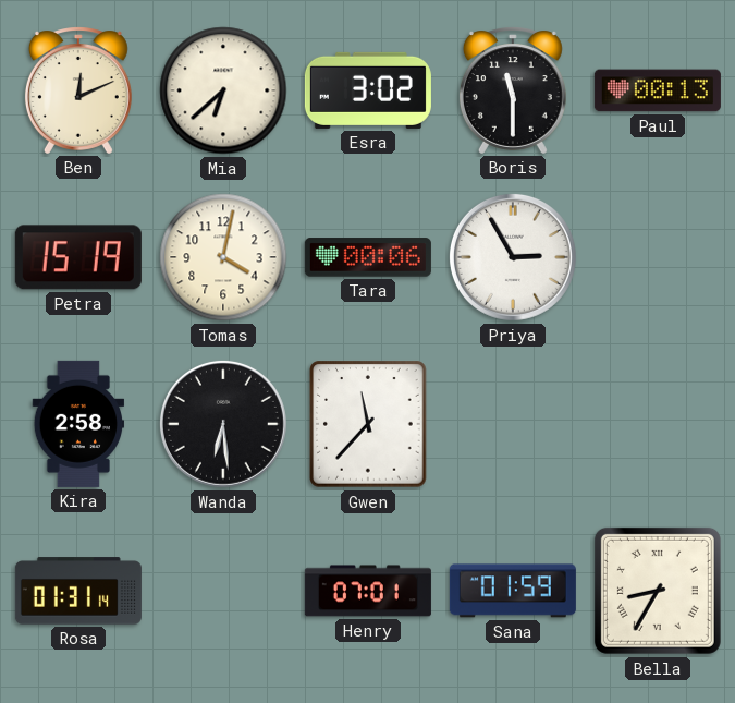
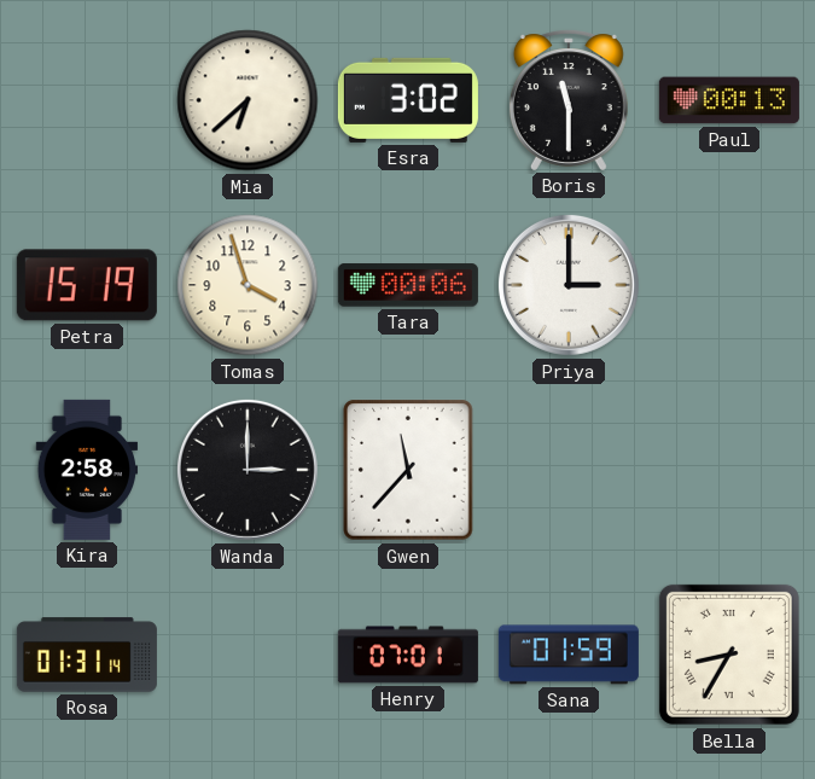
Ben: 12:11 -> none
Tomas: 4:02 -> 3:57
Priya: 2:55 -> 3:00
Wanda: 6:29 -> 3:00
